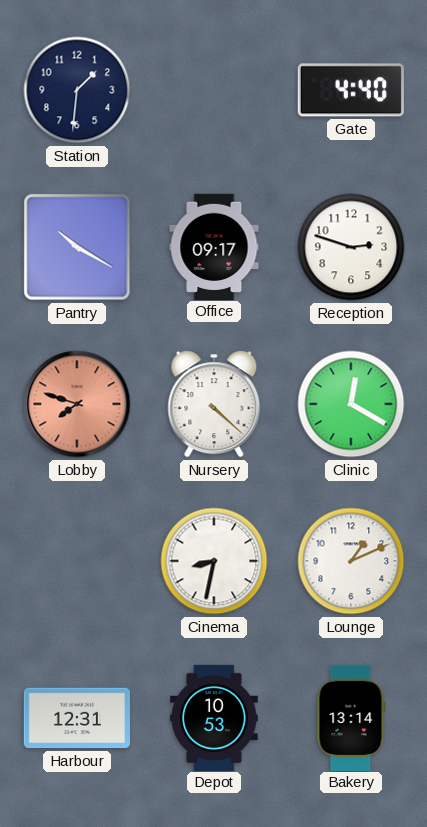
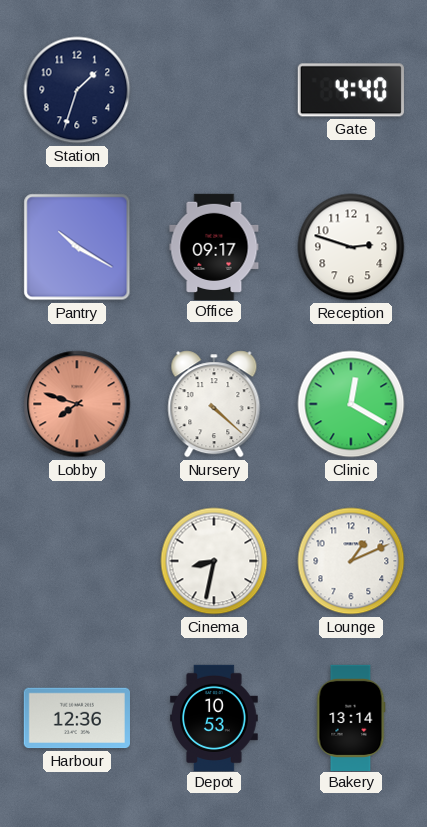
Station: 1:31 -> 1:33
Harbour: 12:31 -> 12:36
